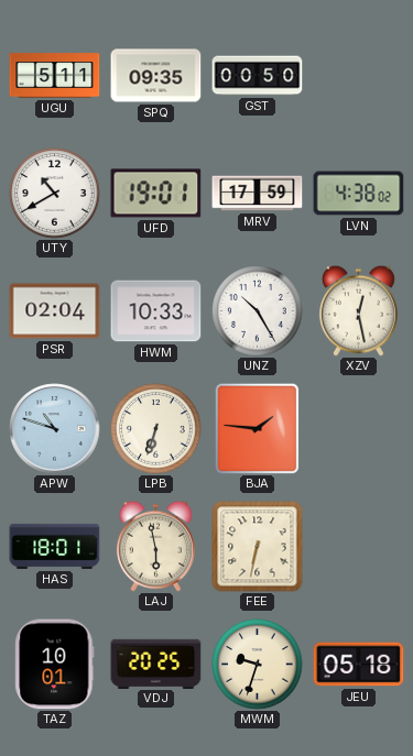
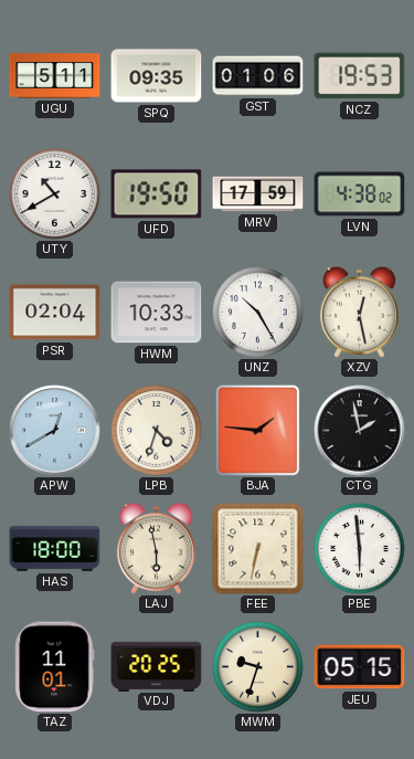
GST: 00:50 -> 01:06
NCZ: none -> 19:53
UFD: 19:01 -> 19:50
APW: 10:48 -> 12:40
LPB: 6:33 -> 4:33
CTG: none -> 1:58
HAS: 18:01 -> 18:00
PBE: none -> 5:59
TAZ: 10:01 -> 11:01
JEU: 05:18 -> 05:15
